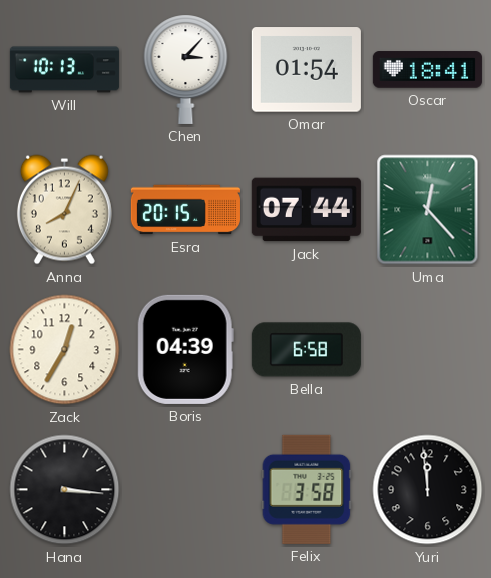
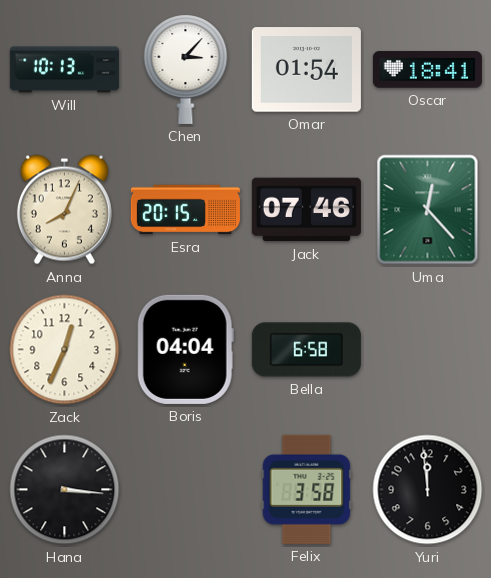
Jack: 07:44 -> 07:46
Zack: 12:35 -> 12:34
Boris: 04:39 -> 04:04
